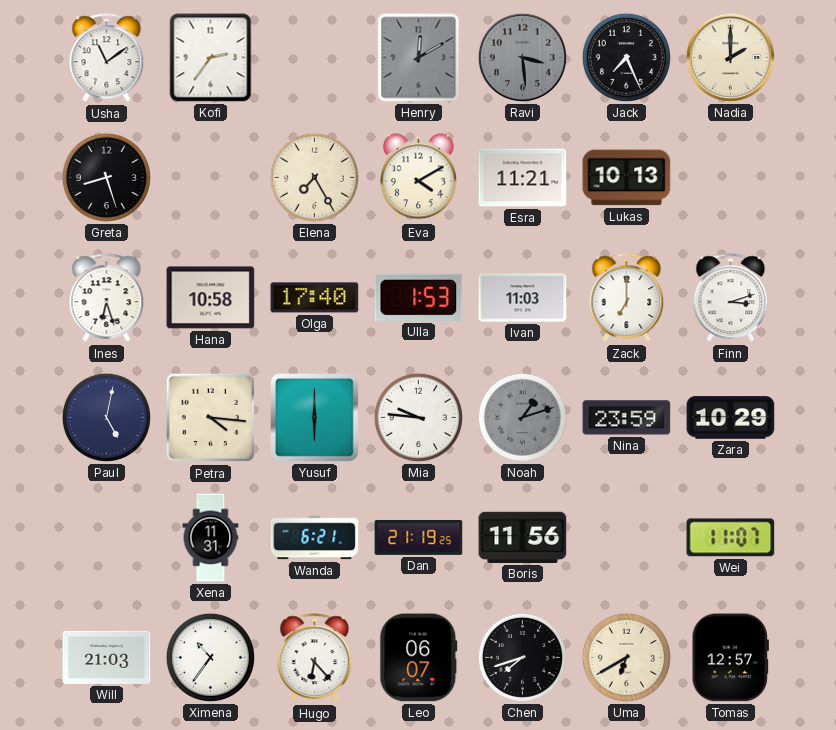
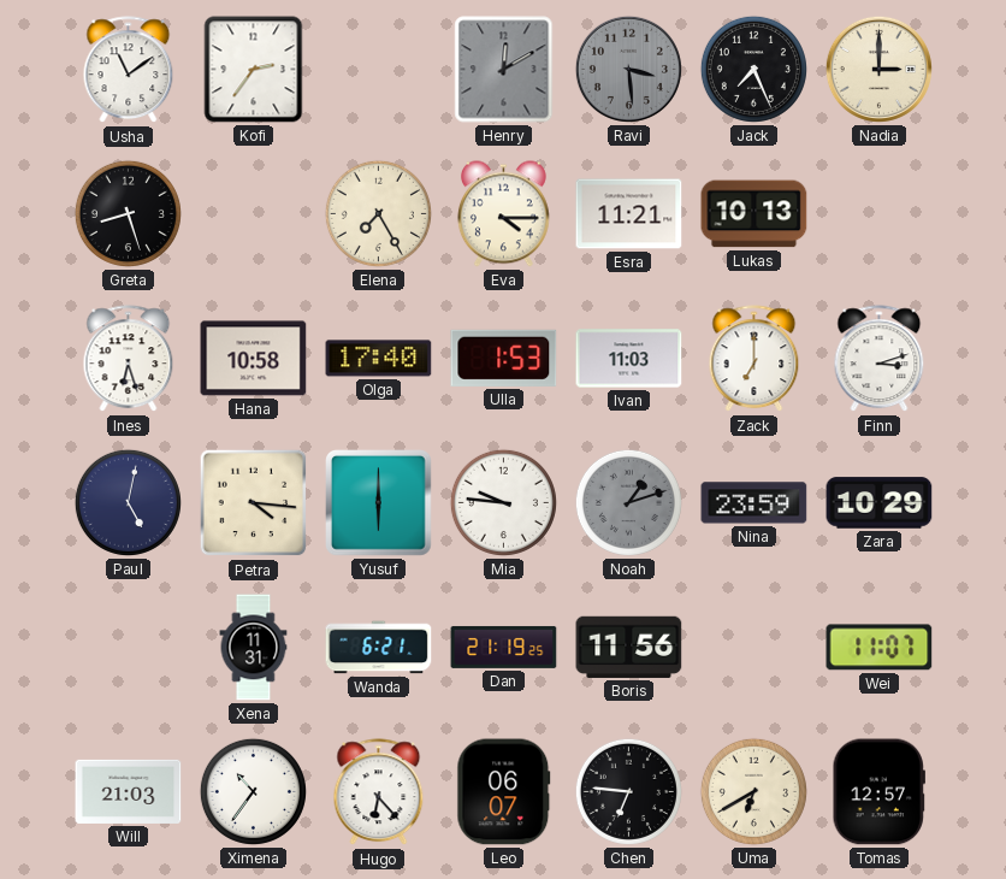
Nadia: 2:00 -> 3:00
Eva: 4:10 -> 4:15
Chen: 7:42 -> 6:46
